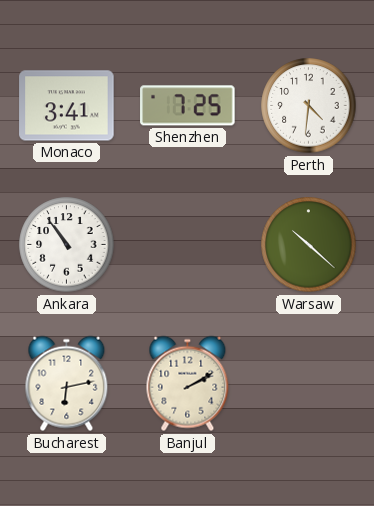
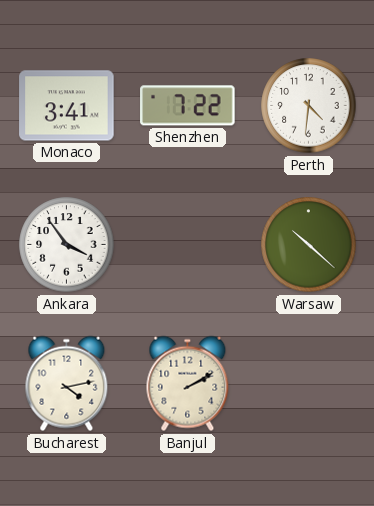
Shenzhen: 7:25 -> 7:22
Ankara: 10:54 -> 3:54
Bucharest: 6:13 -> 4:13
